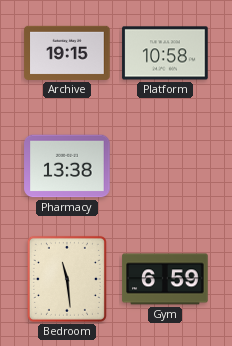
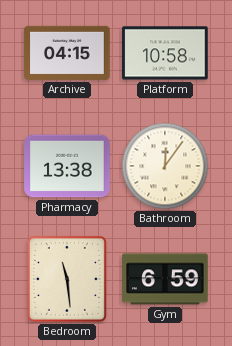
Archive: 19:15 -> 04:15
Bathroom: none -> 12:06
